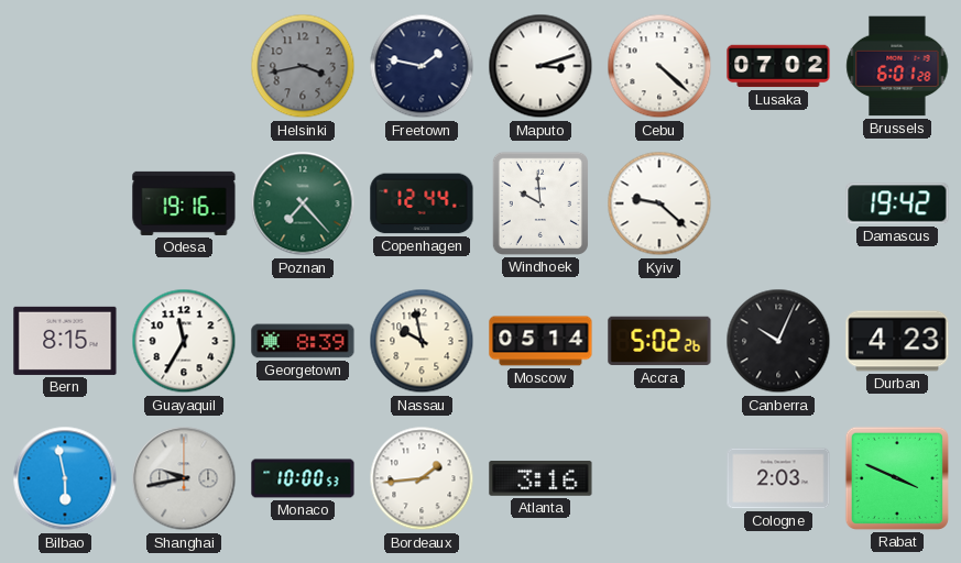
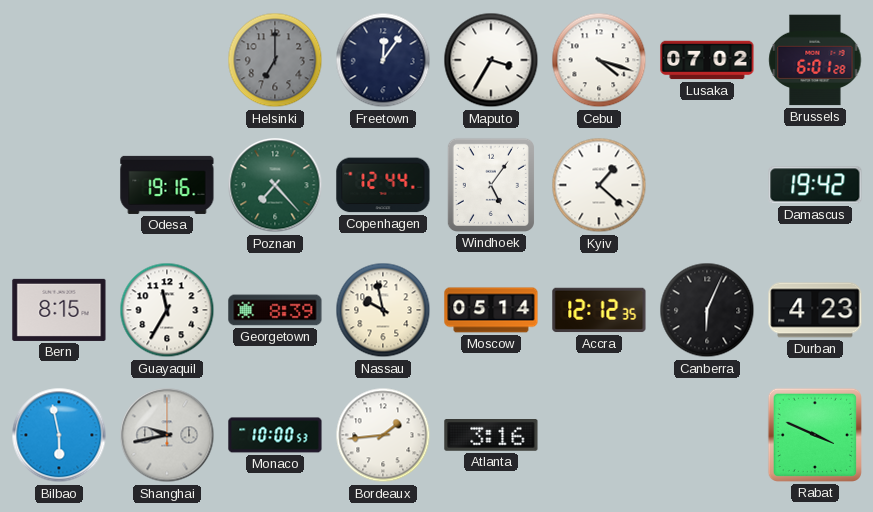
Helsinki: 3:43 -> 7:00
Freetown: 1:47 -> 12:06
Maputo: 3:12 -> 3:35
Cebu: 4:22 -> 4:18
Windhoek: 9:59 -> 5:06
Kyiv: 9:22 -> 1:22
Accra: 5:02 -> 12:12
Canberra: 10:04 -> 6:04
Cologne: 2:03 -> none
